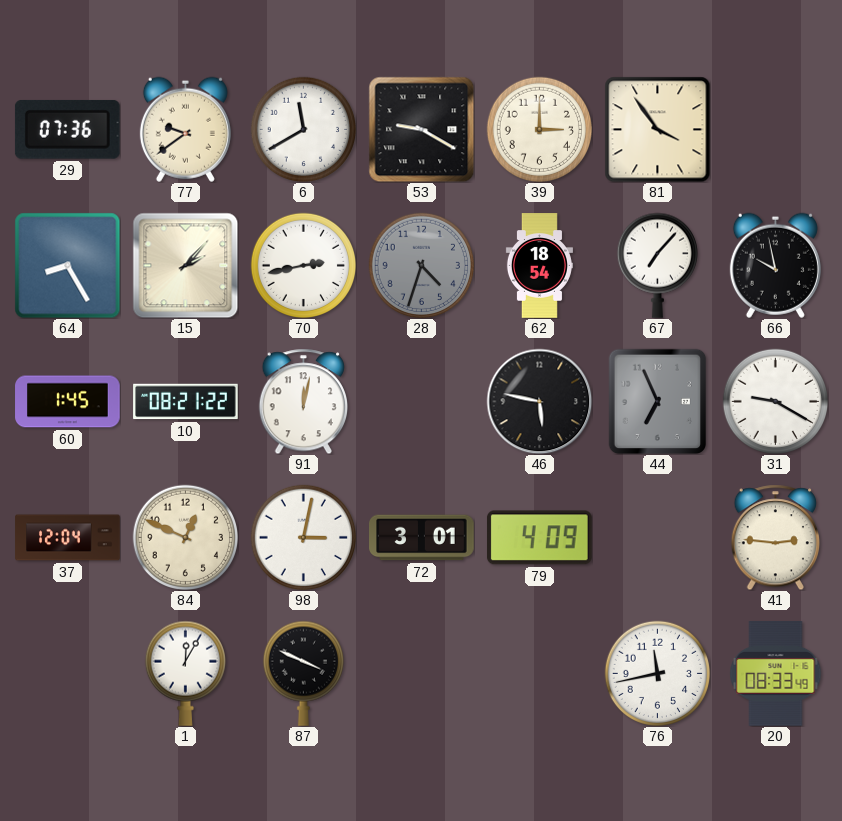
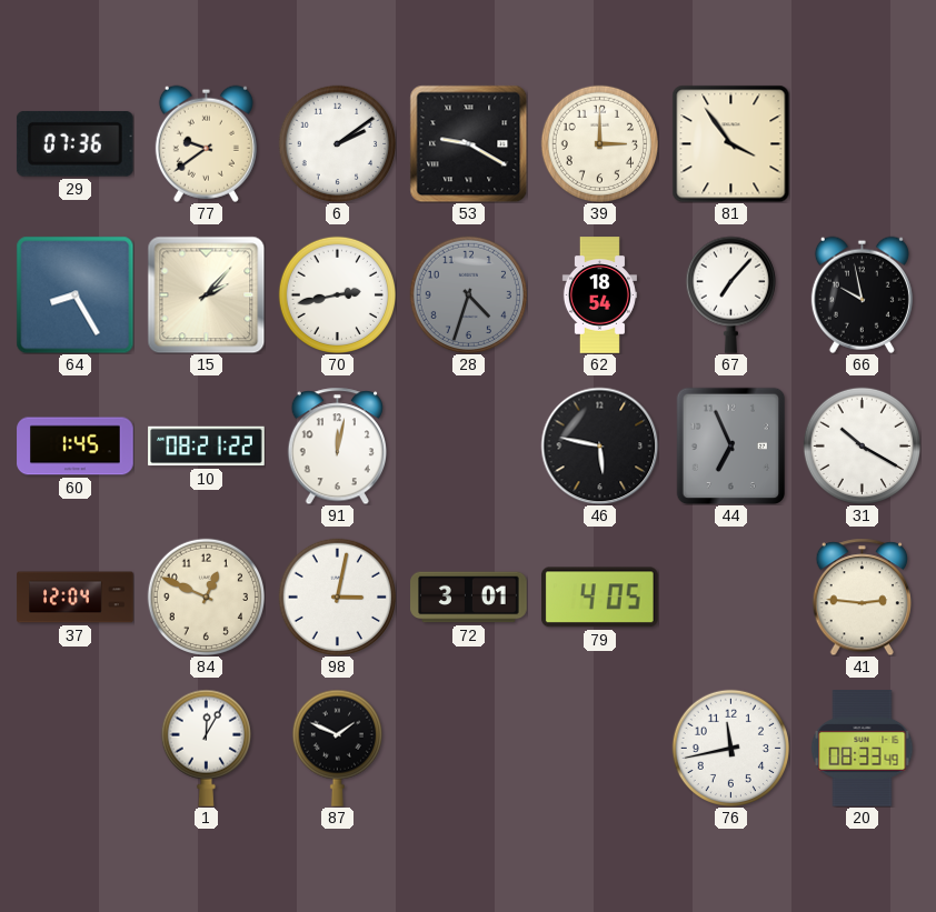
6: 11:40 -> 2:09
31: 9:20 -> 10:20
79: 4:09 -> 4:05
87: 3:49 -> 1:49
